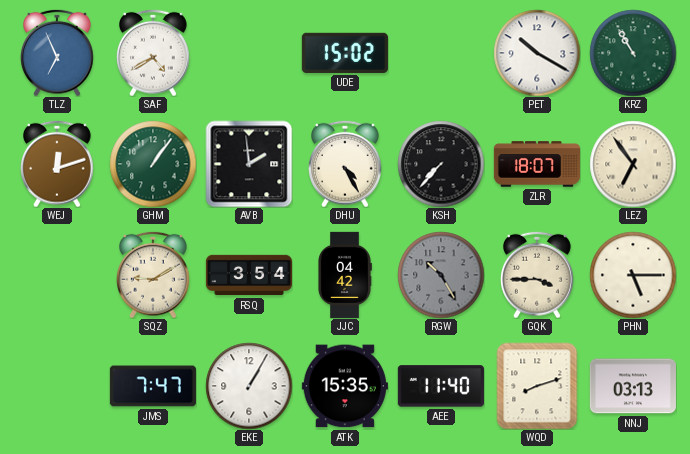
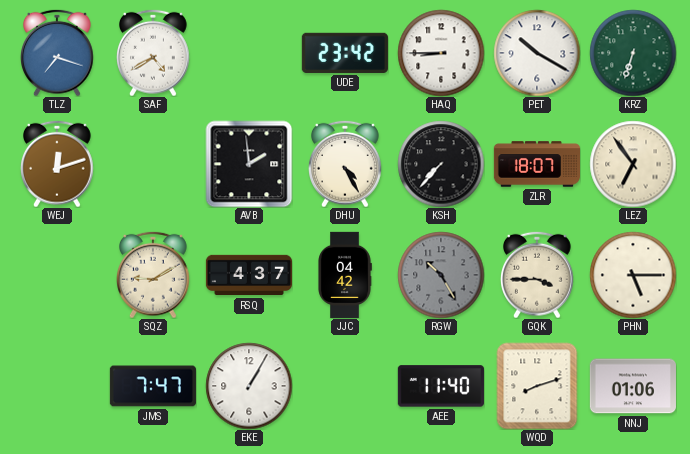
TLZ: 6:56 -> 7:18
UDE: 15:02 -> 23:42
HAQ: none -> 8:45
KRZ: 10:55 -> 6:33
GHM: 1:06 -> none
RSQ: 3:54 -> 4:37
ATK: 15:35 -> none
NNJ: 03:13 -> 01:06
